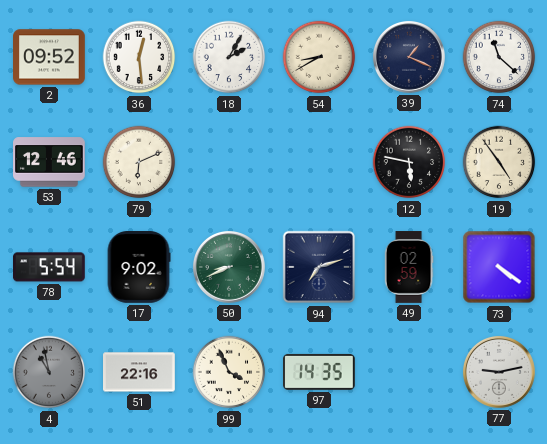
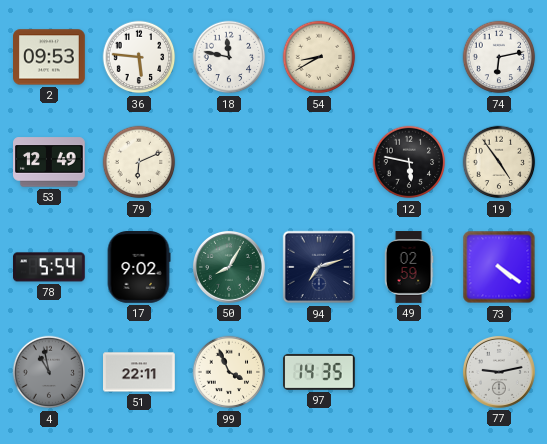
2: 09:52 -> 09:53
36: 12:29 -> 5:46
18: 2:05 -> 11:47
39: 1:19 -> none
74: 11:22 -> 6:13
53: 12:46 -> 12:49
50: 8:41 -> 8:05
51: 22:16 -> 22:11
